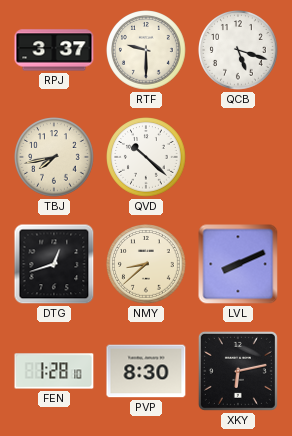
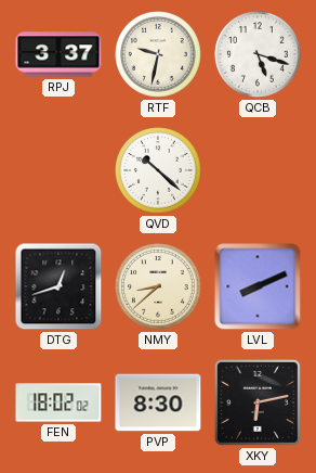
RTF: 9:30 -> 9:32
TBJ: 7:43 -> none
FEN: 1:28 -> 18:02
